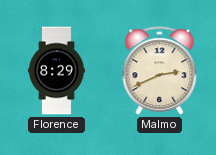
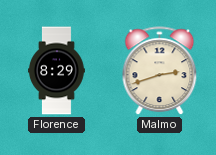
Malmo: 2:41 -> 2:42
